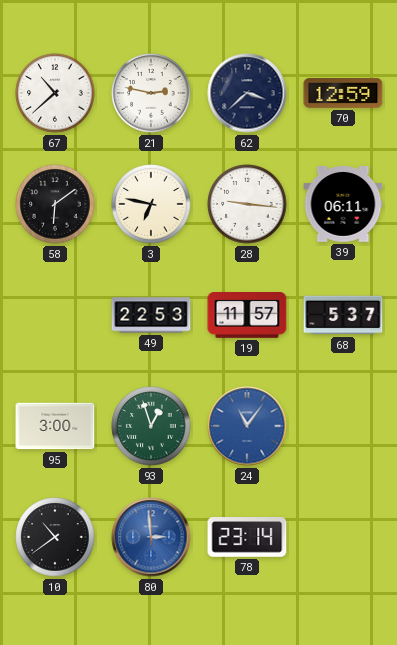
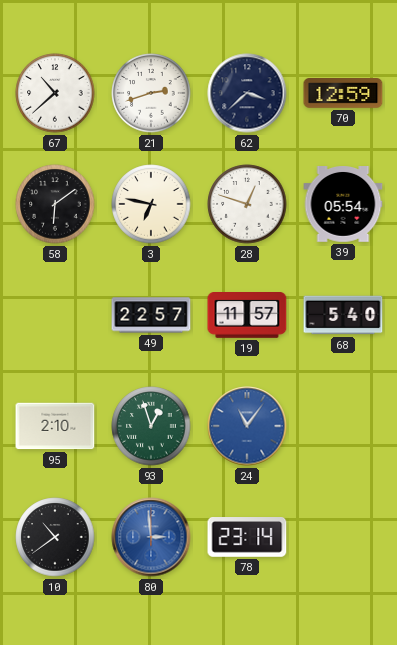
21: 2:47 -> 2:42
28: 9:16 -> 12:48
39: 06:11 -> 05:54
49: 22:53 -> 22:57
68: 5:37 -> 5:40
95: 3:00 -> 2:10
